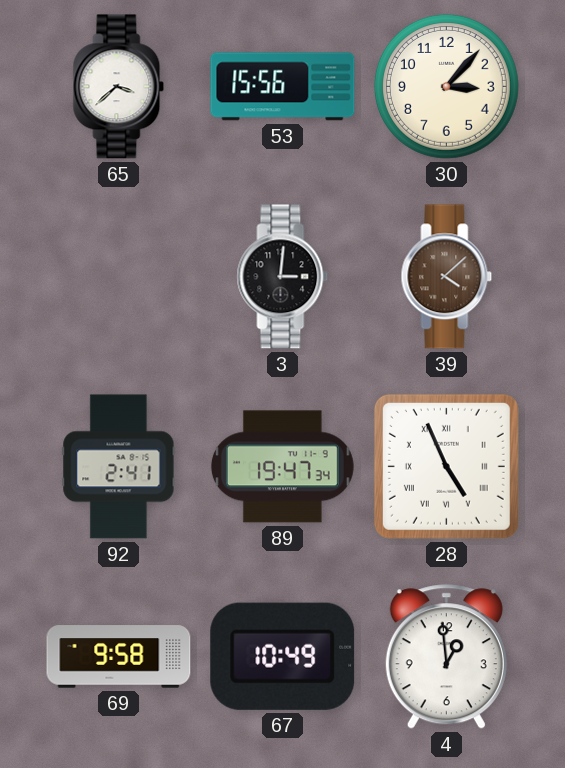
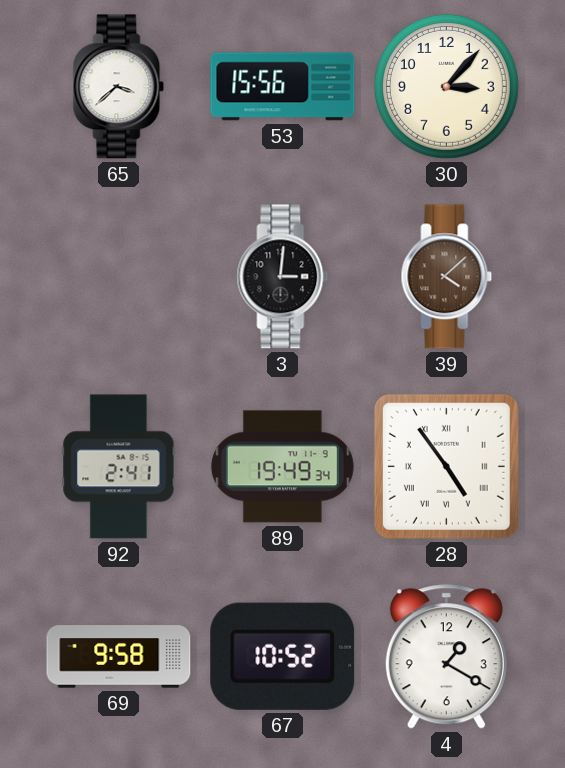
89: 19:47 -> 19:49
28: 4:56 -> 4:54
67: 10:49 -> 10:52
4: 12:59 -> 1:20
